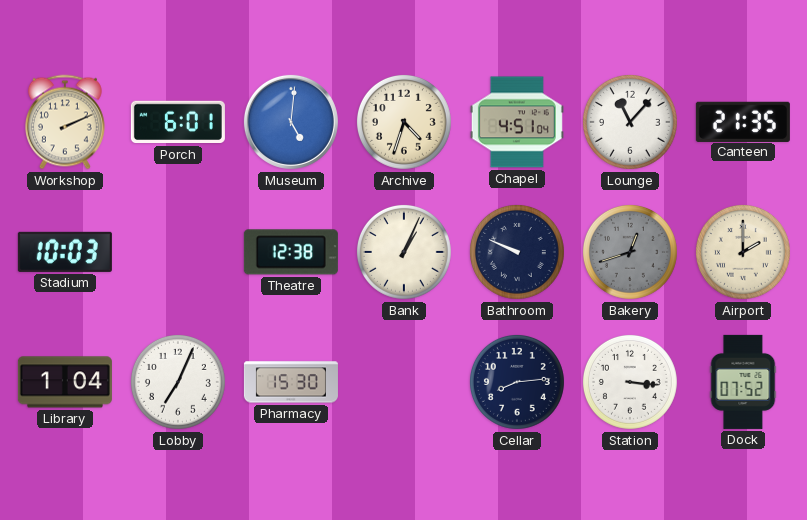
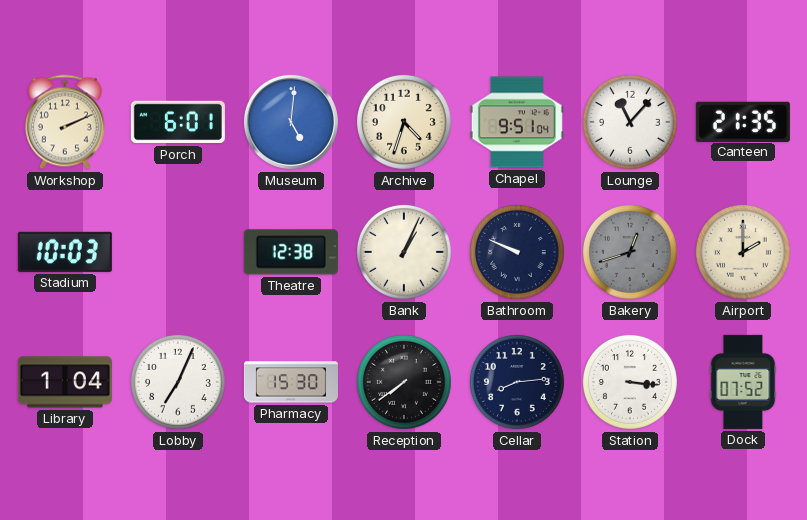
Chapel: 4:51 -> 9:51
Reception: none -> 7:39
